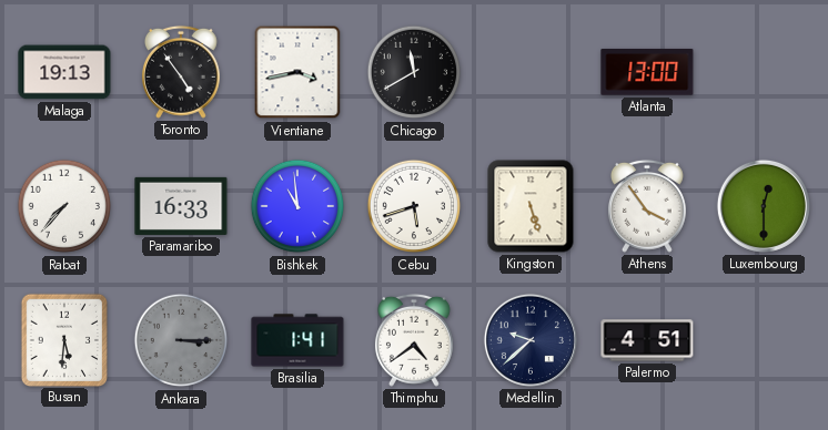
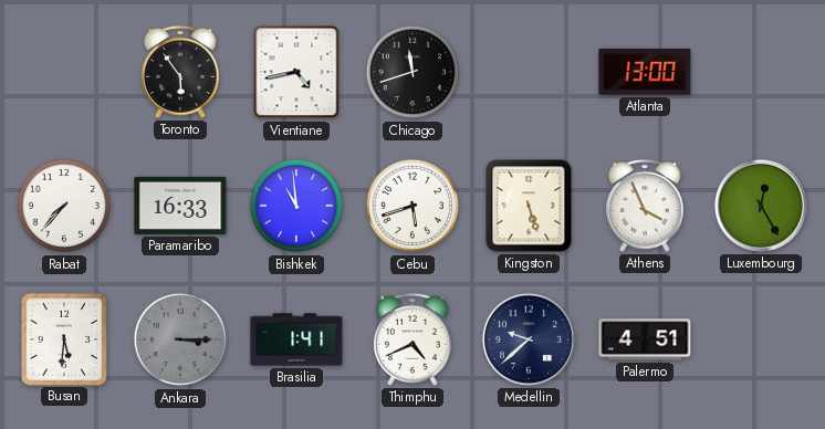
Malaga: 19:13 -> none
Toronto: 4:54 -> 5:54
Vientiane: 3:43 -> 4:43
Chicago: 11:40 -> 11:42
Athens: 3:54 -> 3:56
Luxembourg: 12:30 -> 12:25
Thimphu: 4:39 -> 4:41
